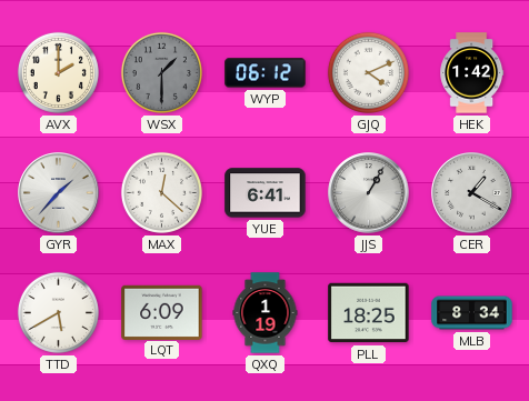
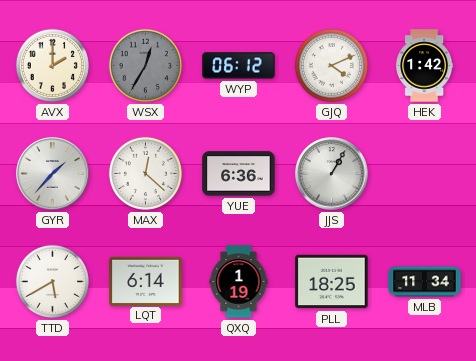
WSX: 1:30 -> 12:35
YUE: 6:41 -> 6:36
CER: 1:20 -> none
LQT: 6:09 -> 6:14
MLB: 8:34 -> 11:34
